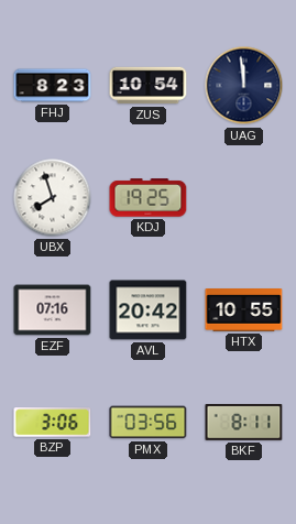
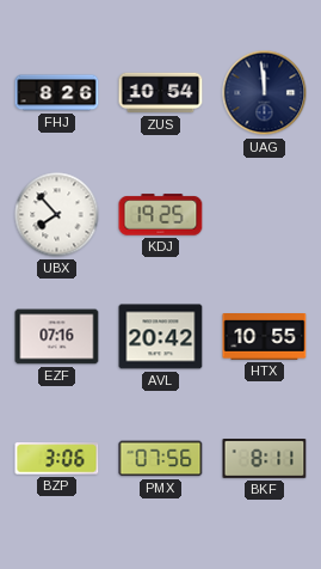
FHJ: 8:23 -> 8:26
UBX: 7:57 -> 7:53
PMX: 03:56 -> 07:56
